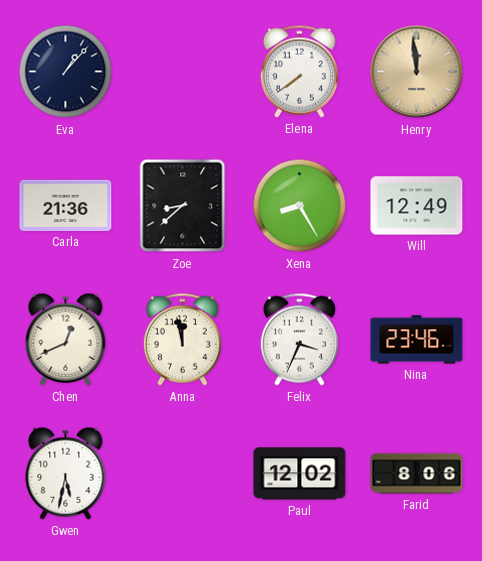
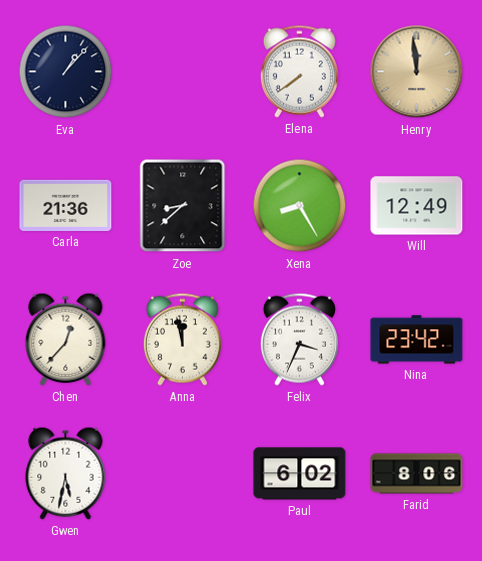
Chen: 12:41 -> 12:37
Nina: 23:46 -> 23:42
Paul: 12:02 -> 6:02
